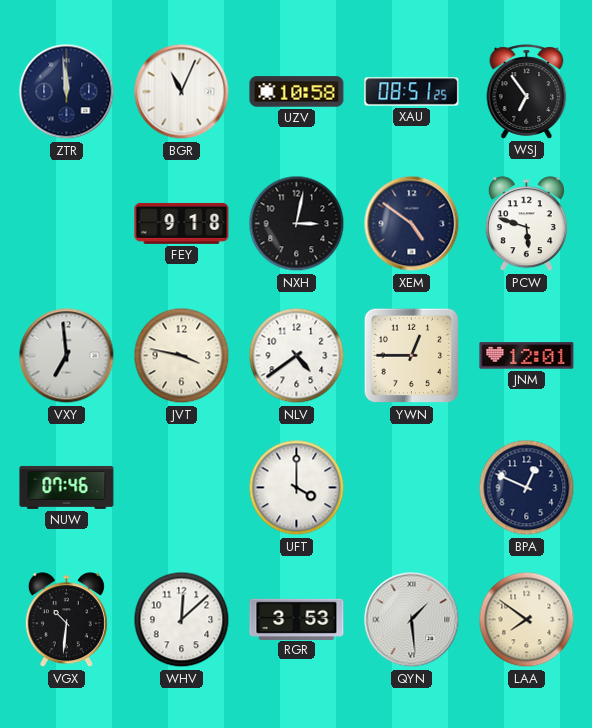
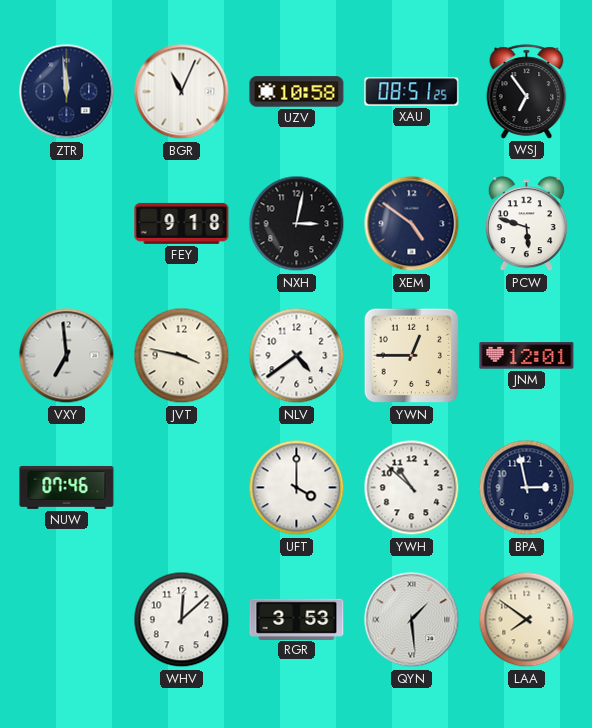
YWH: none -> 10:52
BPA: 12:49 -> 2:58
VGX: 10:31 -> none
